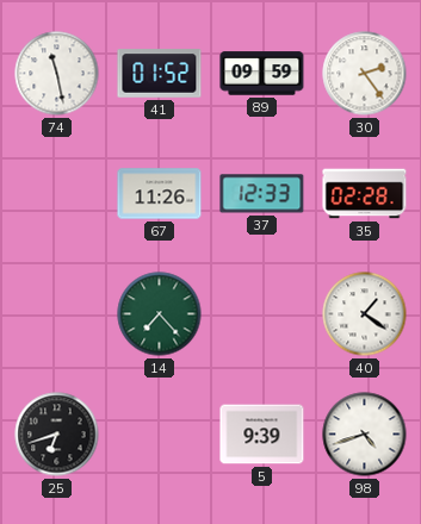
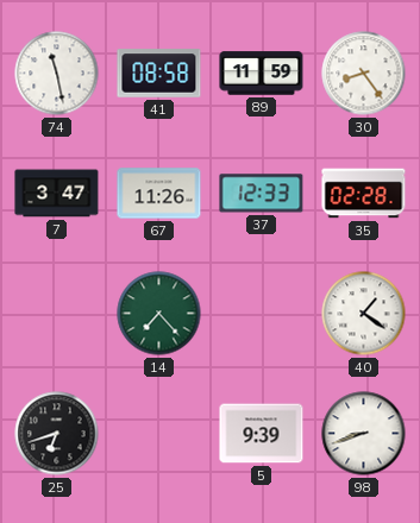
41: 01:52 -> 08:58
89: 09:59 -> 11:59
30: 2:24 -> 8:24
7: none -> 3:47
98: 4:42 -> 8:42
